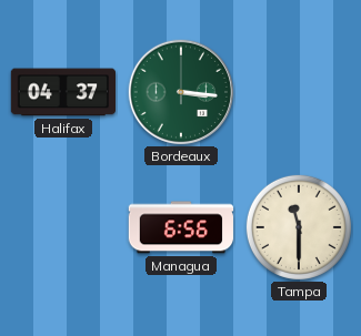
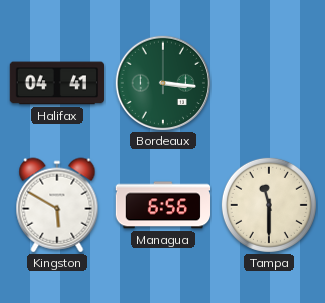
Halifax: 04:37 -> 04:41
Kingston: none -> 5:50
